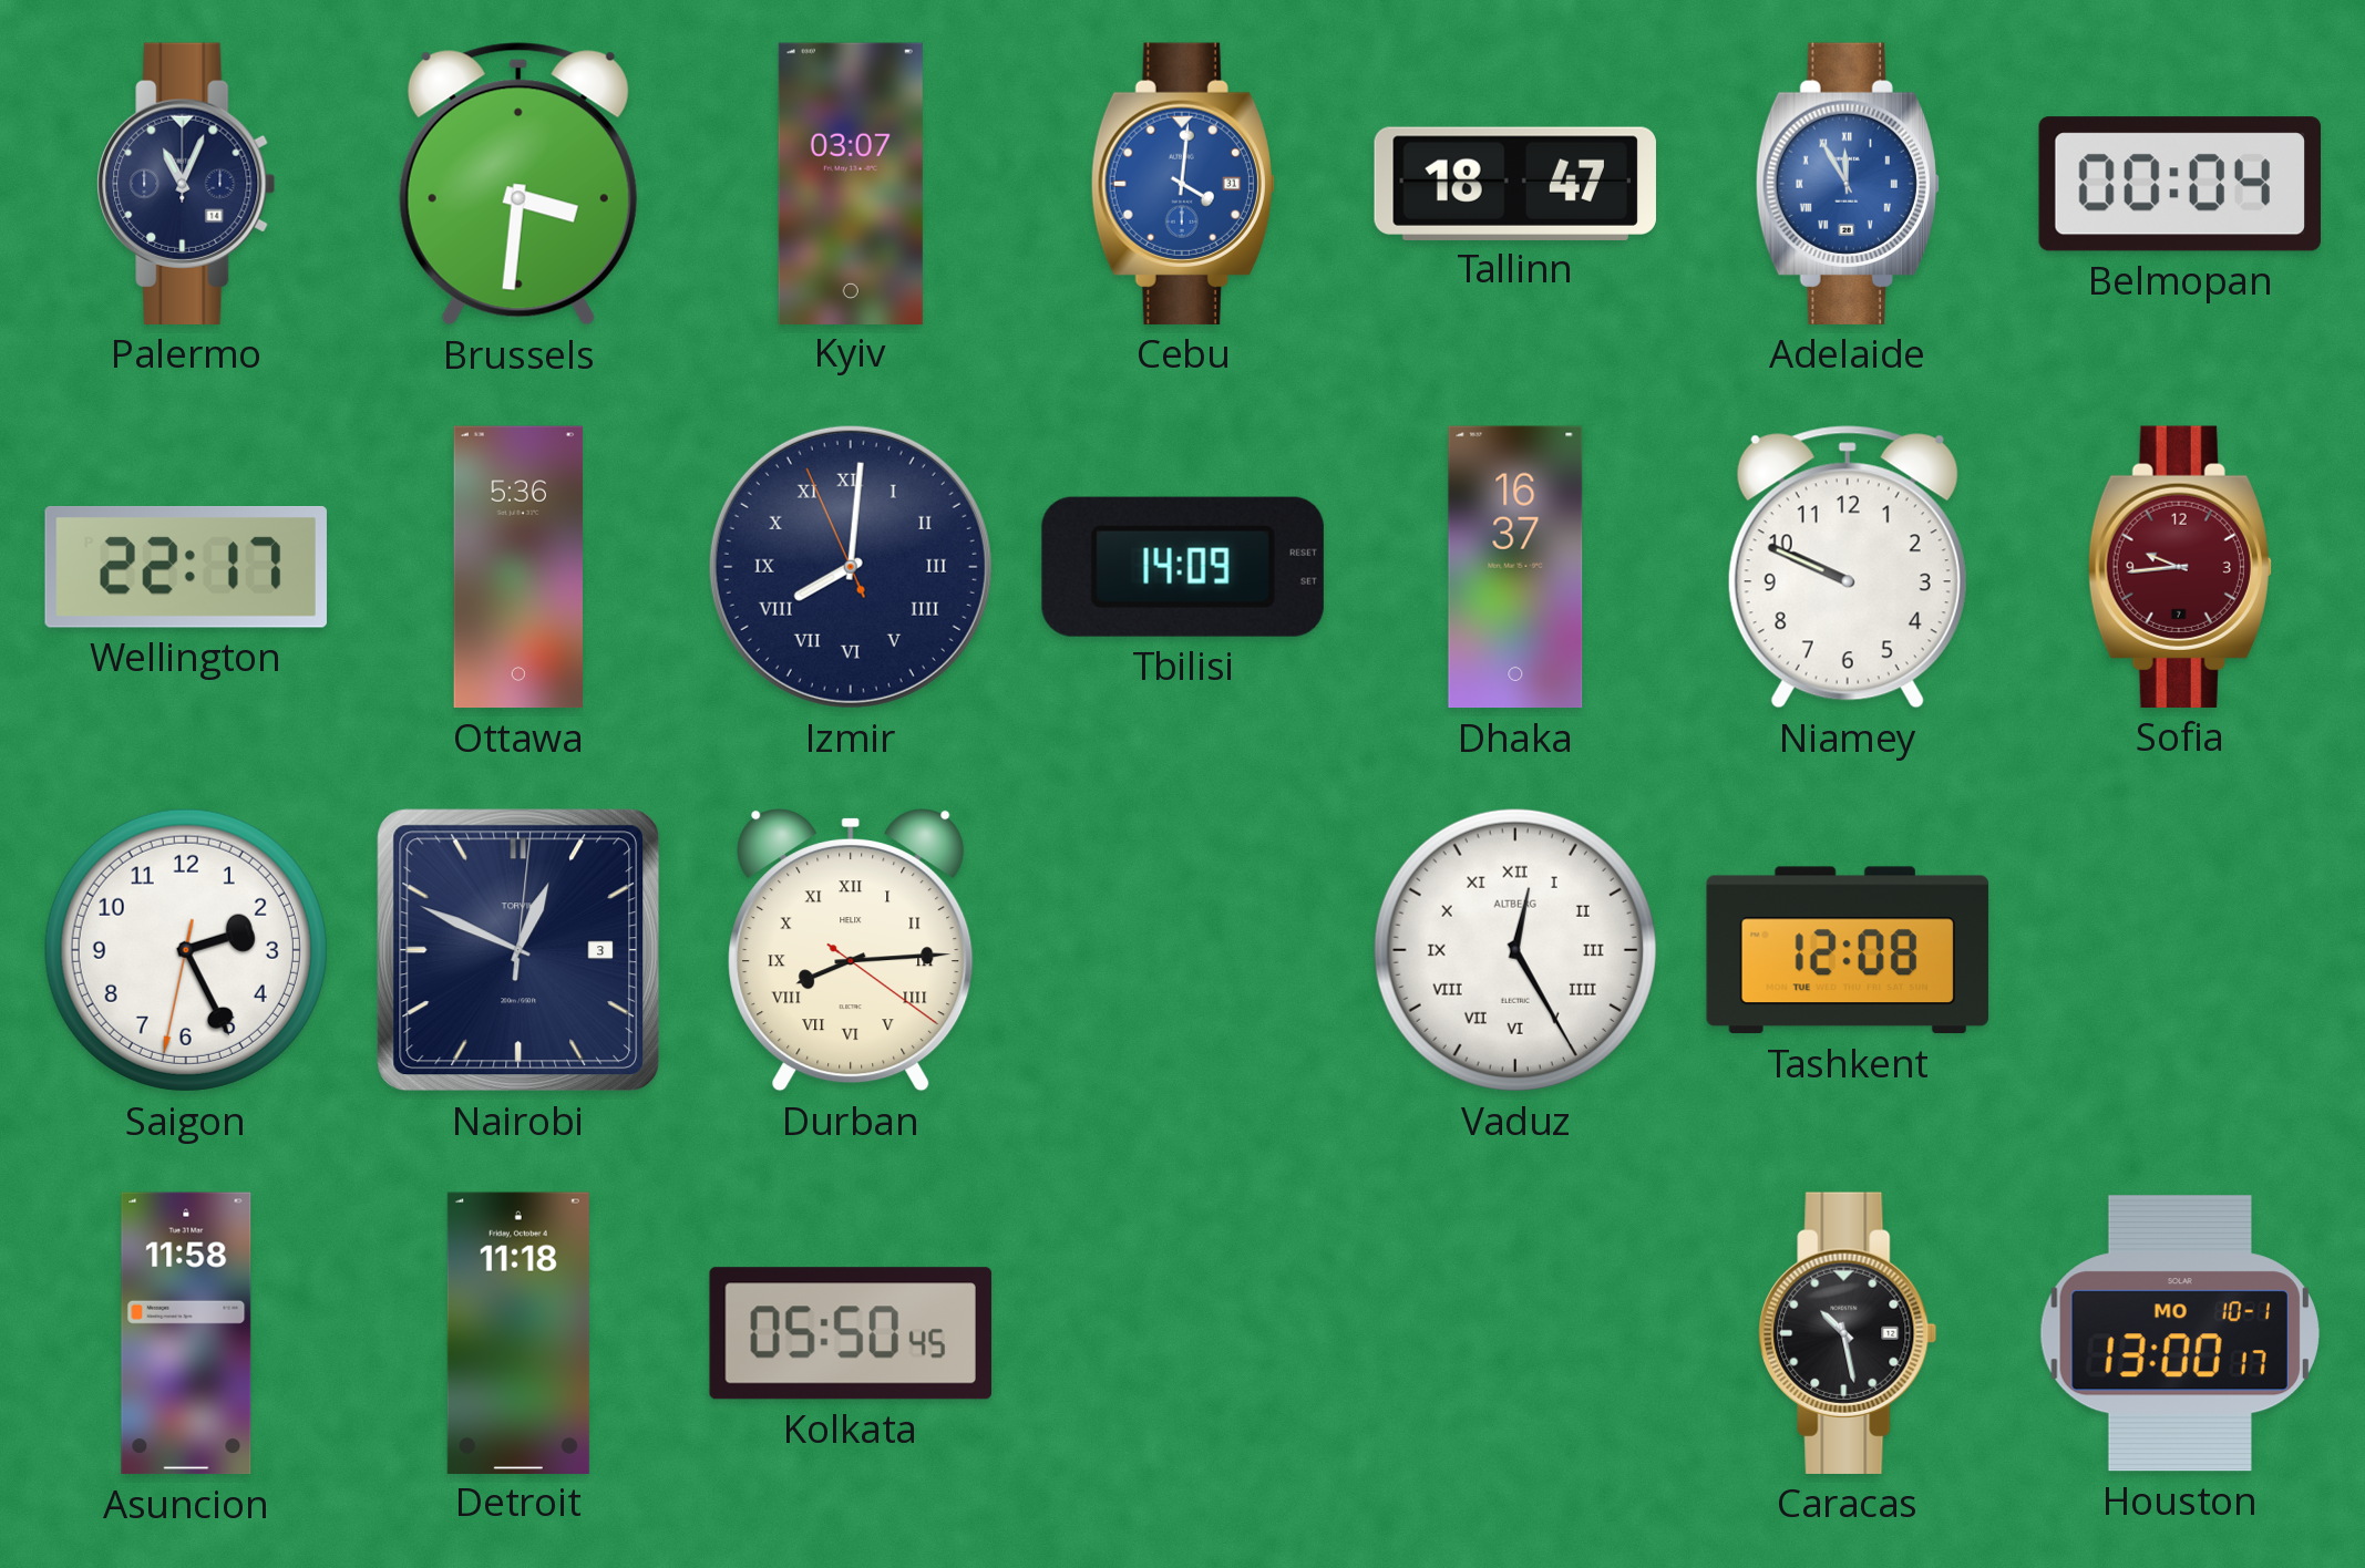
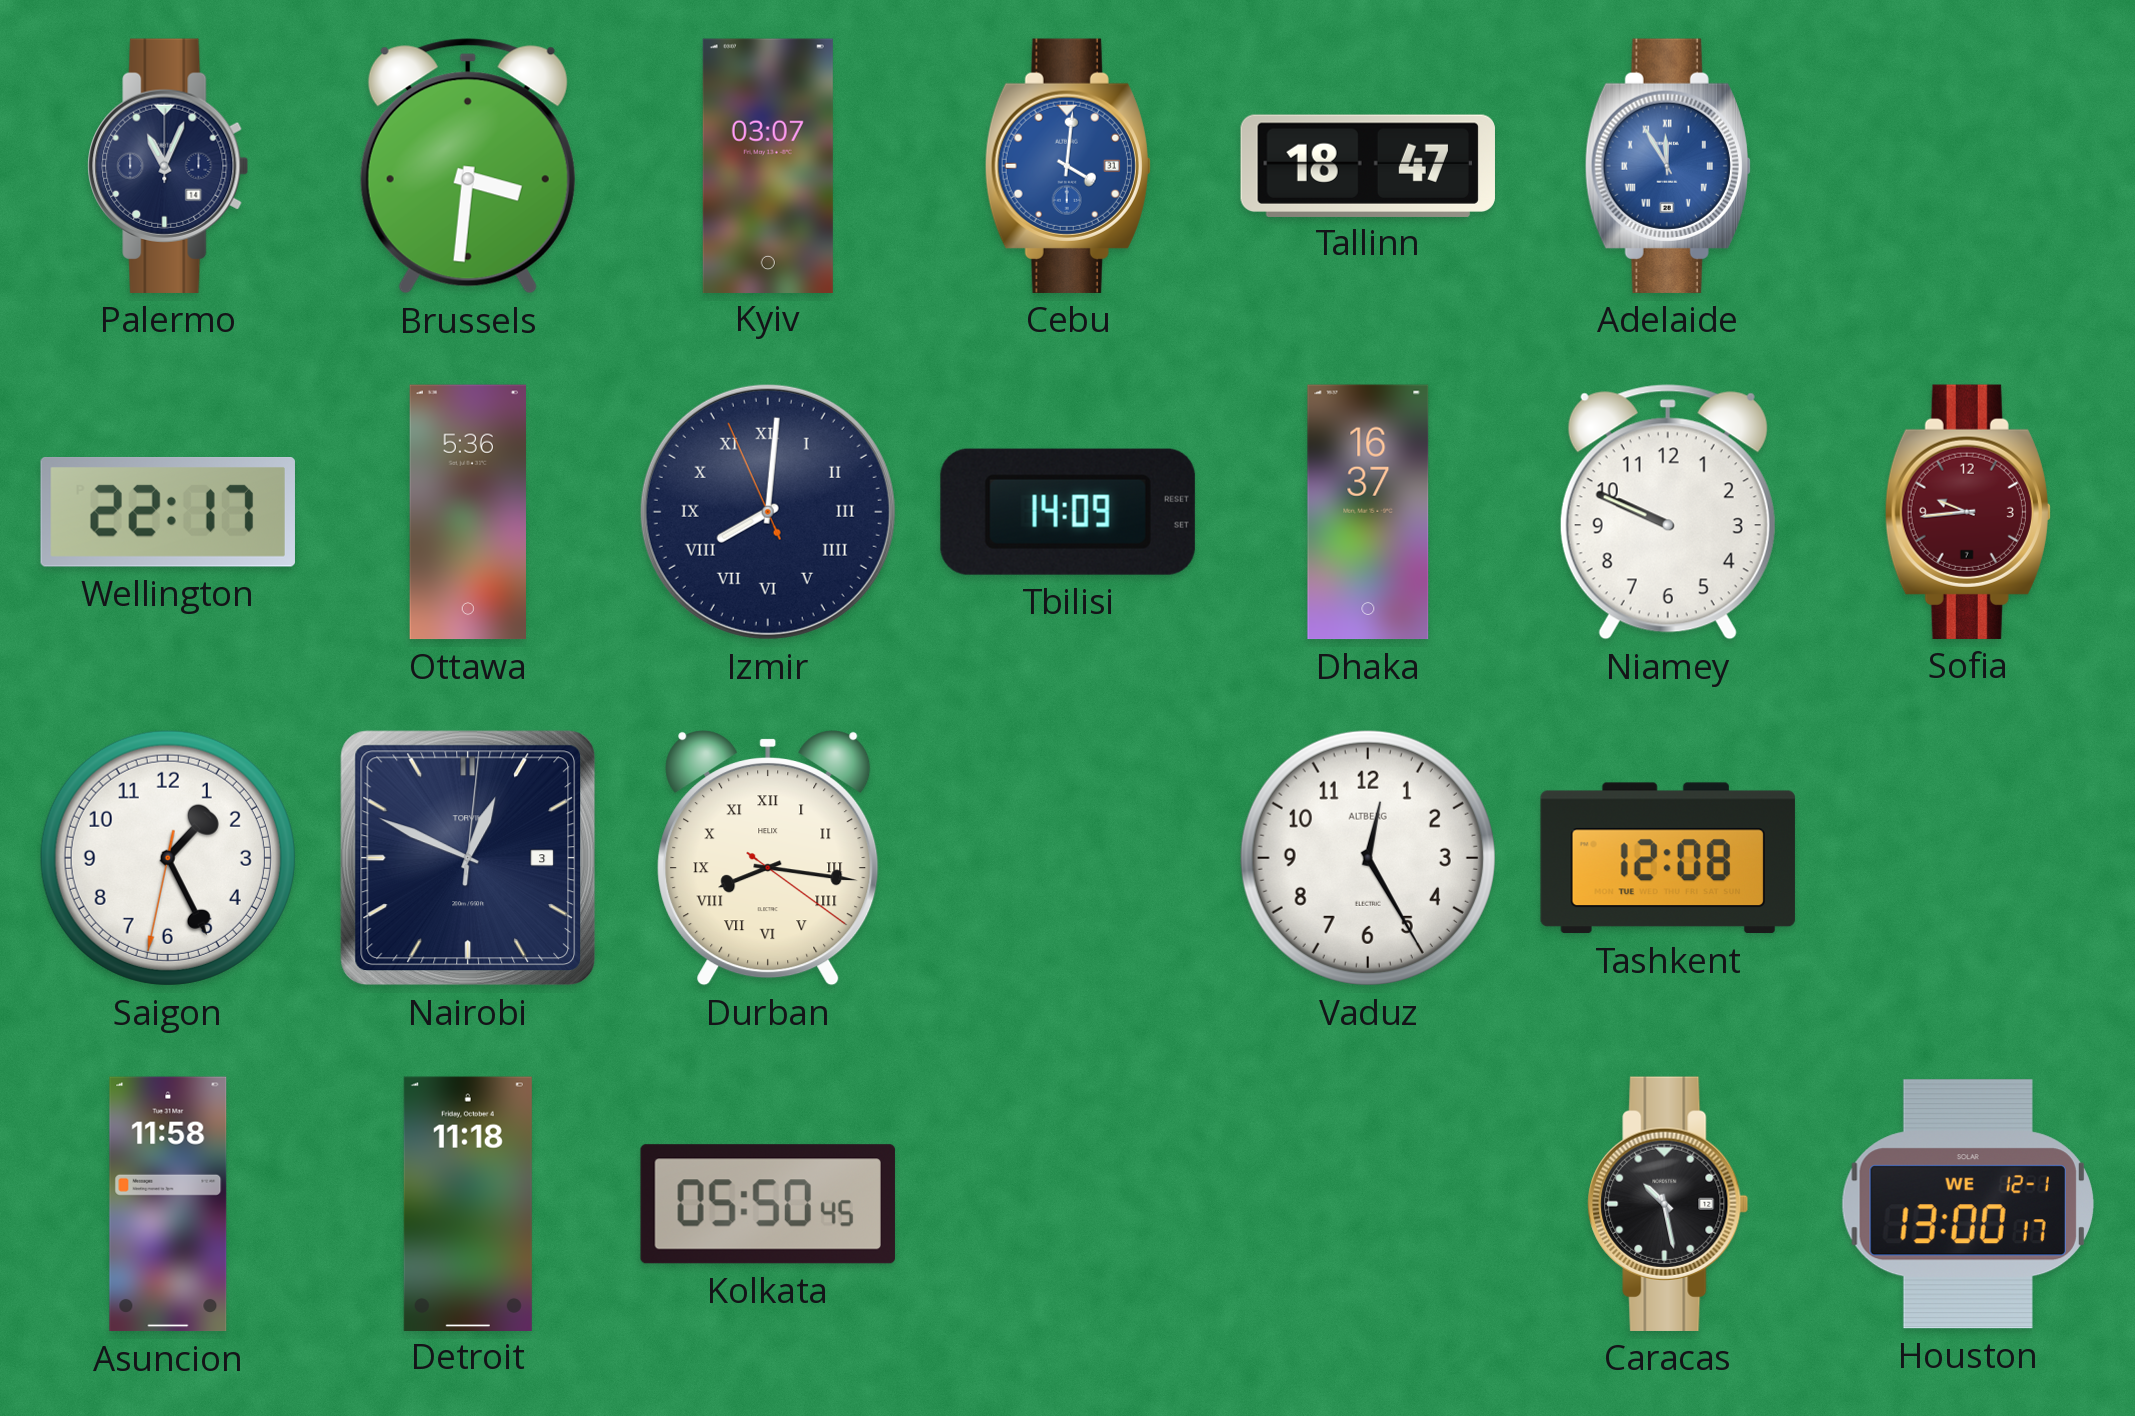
Belmopan: 00:04 -> none
Saigon: 2:25 -> 1:25
Durban: 8:14 -> 8:16
Vaduz numerals: Roman -> Arabic
Houston date: MO 10-1 -> WE 12-1
